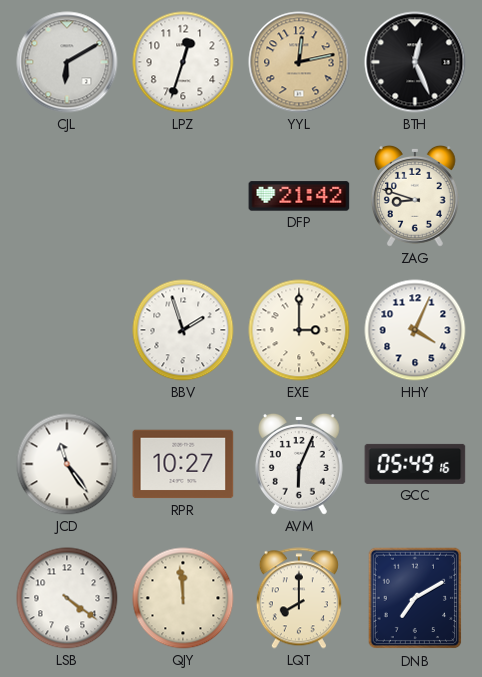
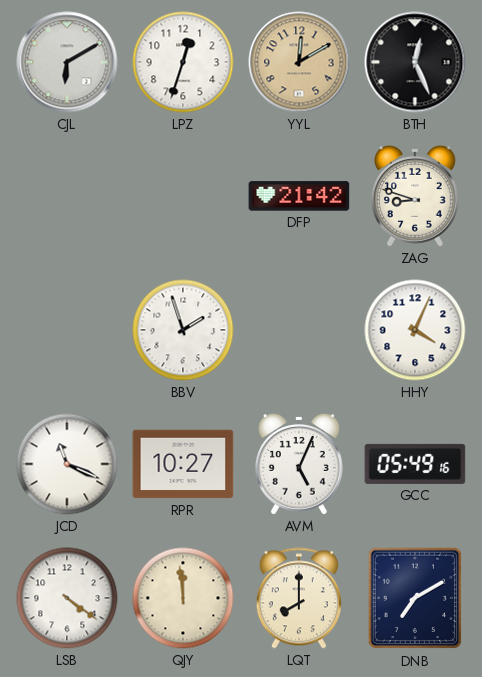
YYL: 12:13 -> 12:10
EXE: 3:00 -> none
JCD: 11:24 -> 11:19
AVM: 6:04 -> 5:04
